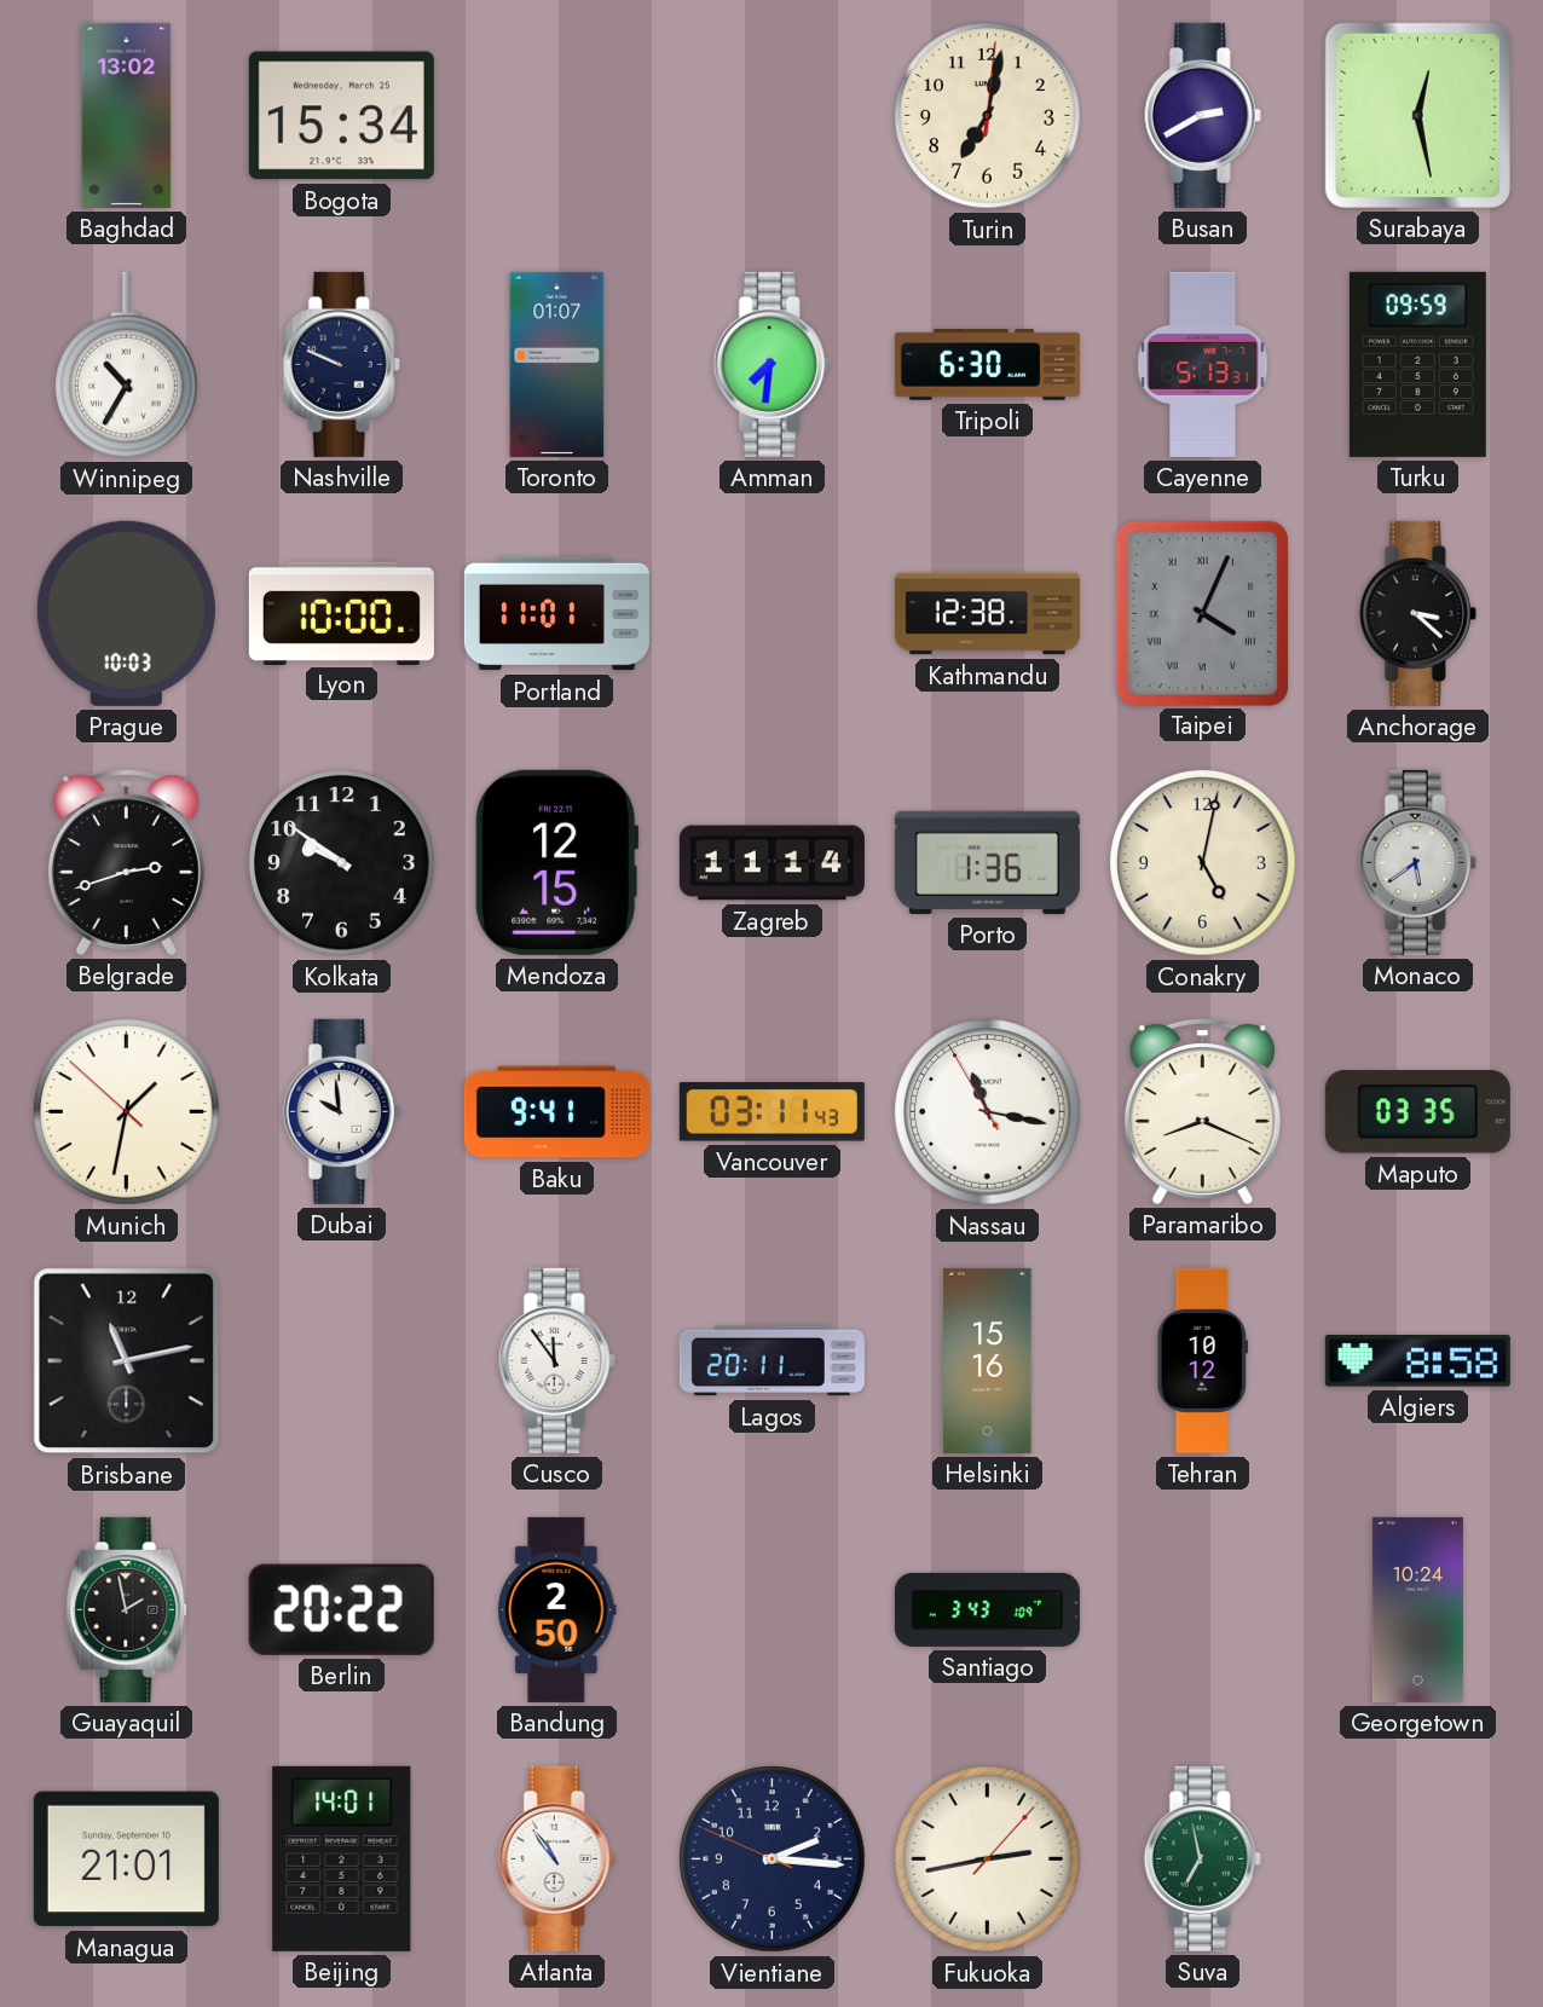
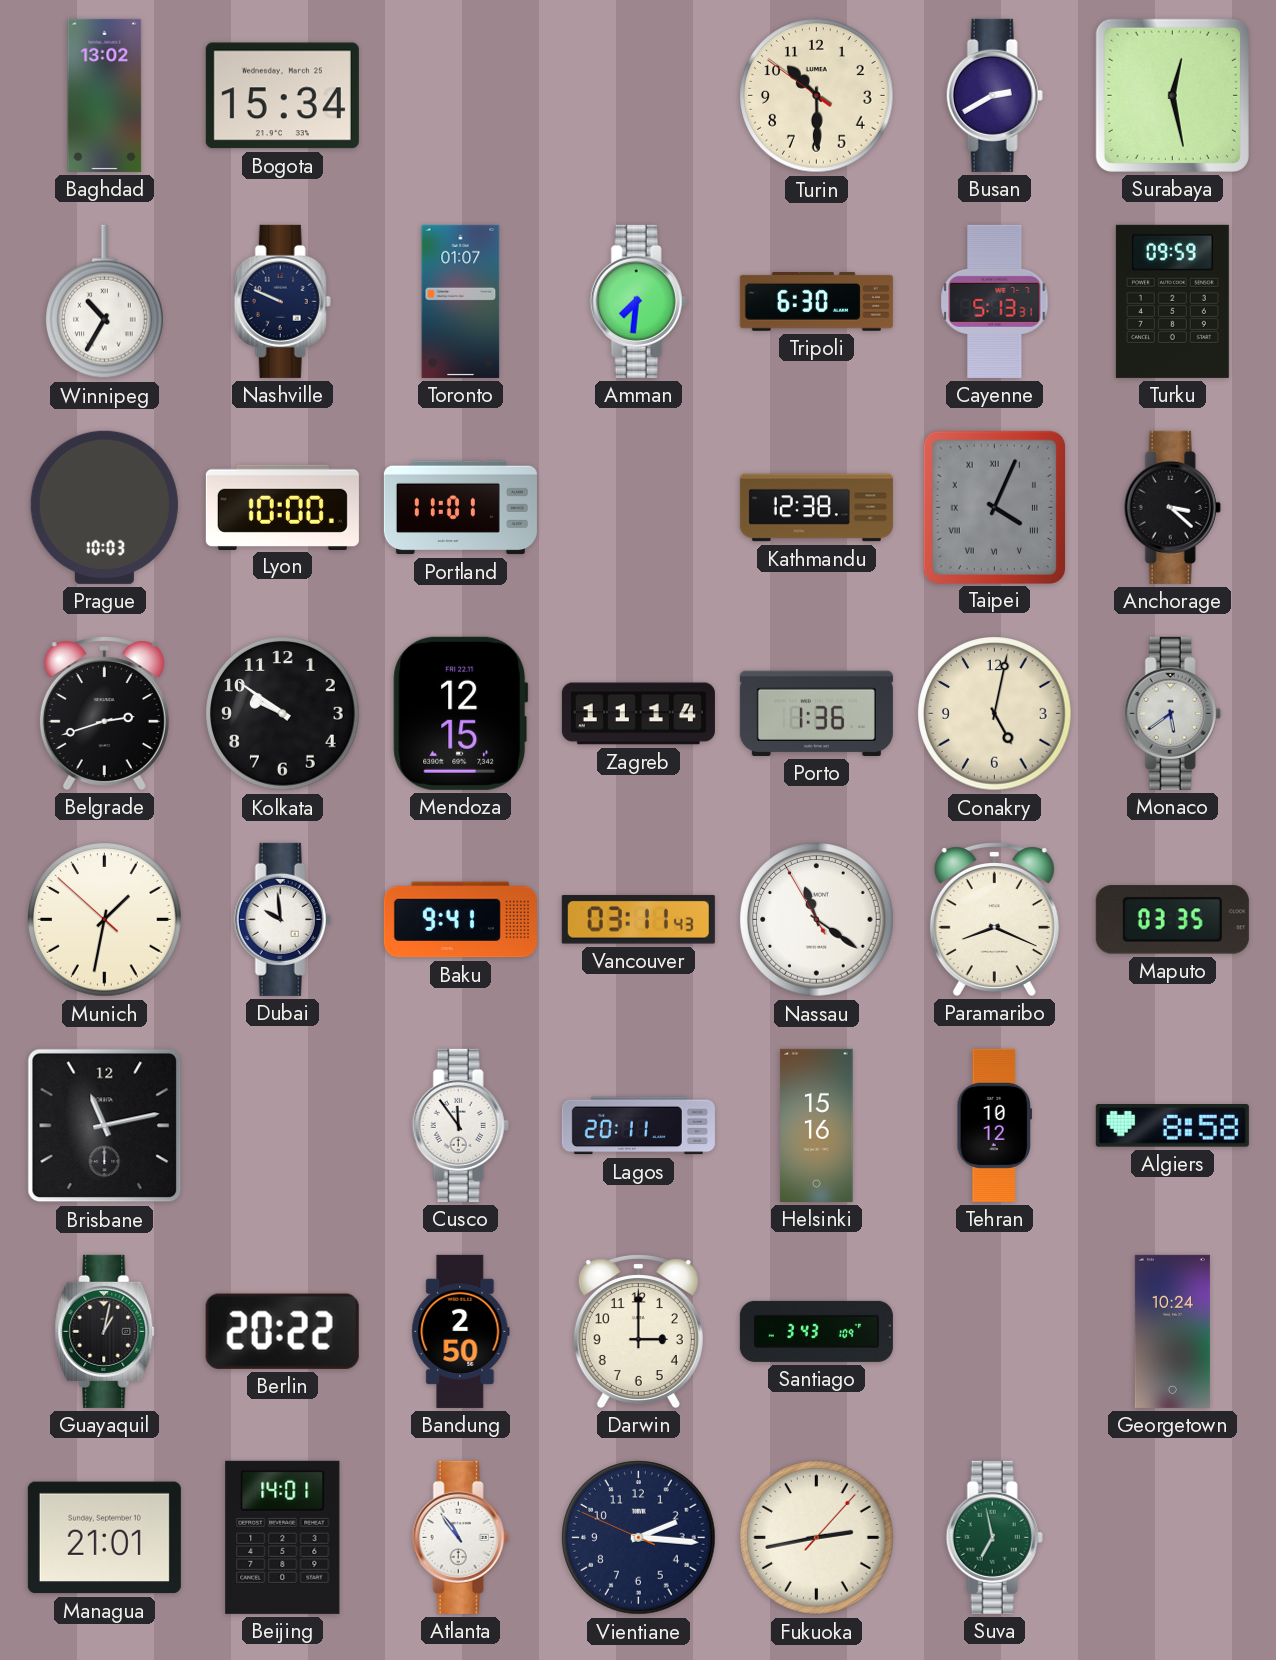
Turin: 7:02 -> 10:29
Nassau: 11:16 -> 11:20
Guayaquil: 1:58 -> 1:02
Darwin: none -> 3:00
